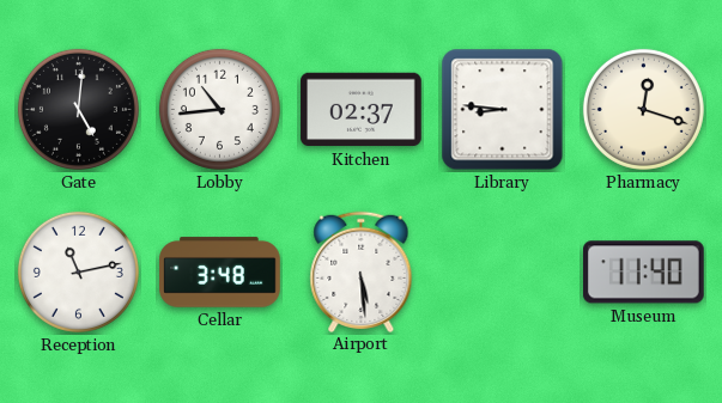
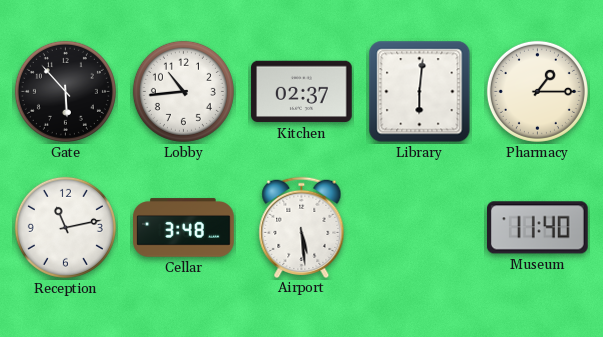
Gate: 5:01 -> 5:53
Library: 8:46 -> 6:01
Pharmacy: 12:18 -> 1:15
